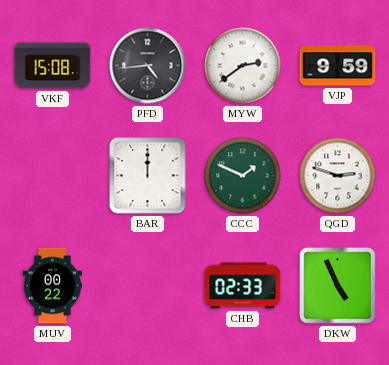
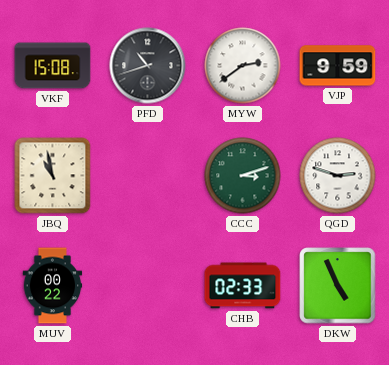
PFD: 4:44 -> 10:42
JBQ: none -> 10:58
BAR: 12:00 -> none
CCC: 1:49 -> 3:12
